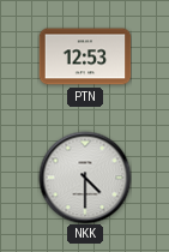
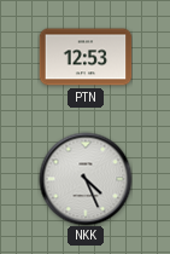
NKK: 4:30 -> 4:26
